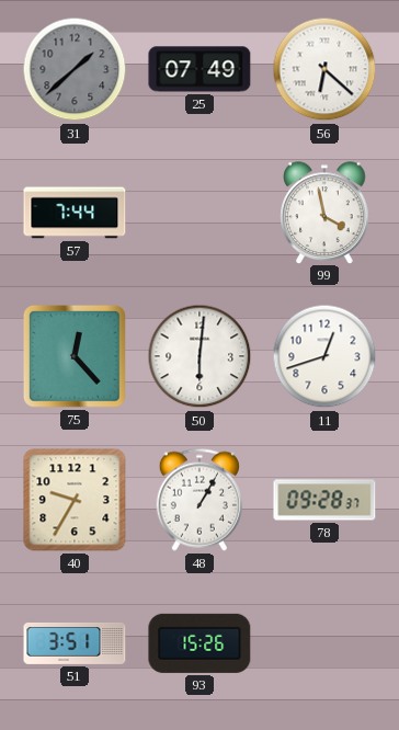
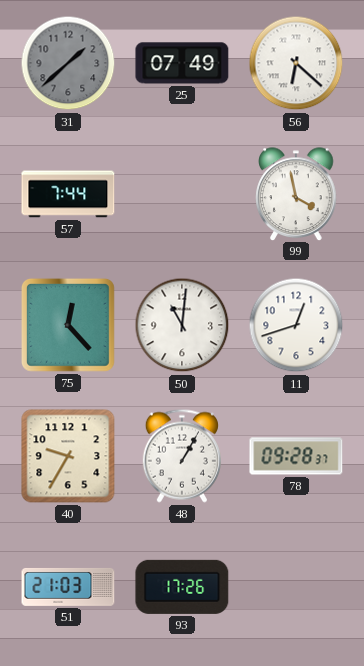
50: 6:01 -> 11:01
51: 3:51 -> 21:03
93: 15:26 -> 17:26
